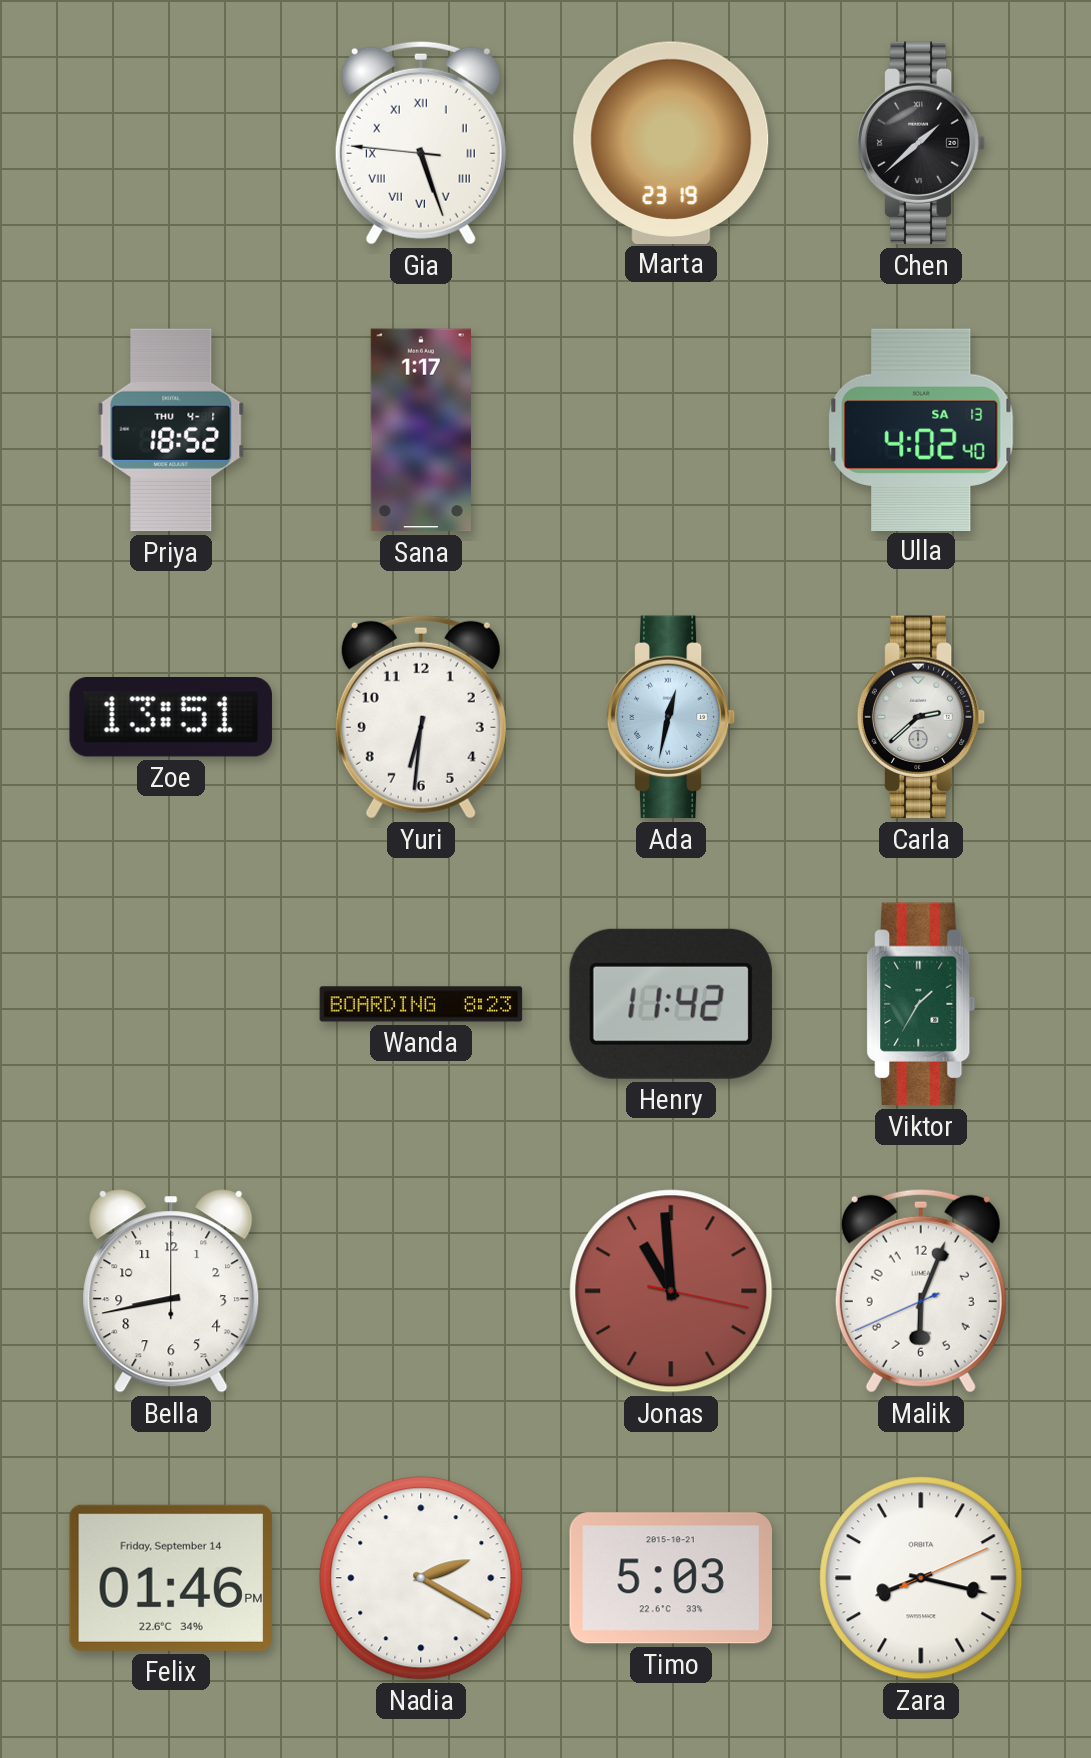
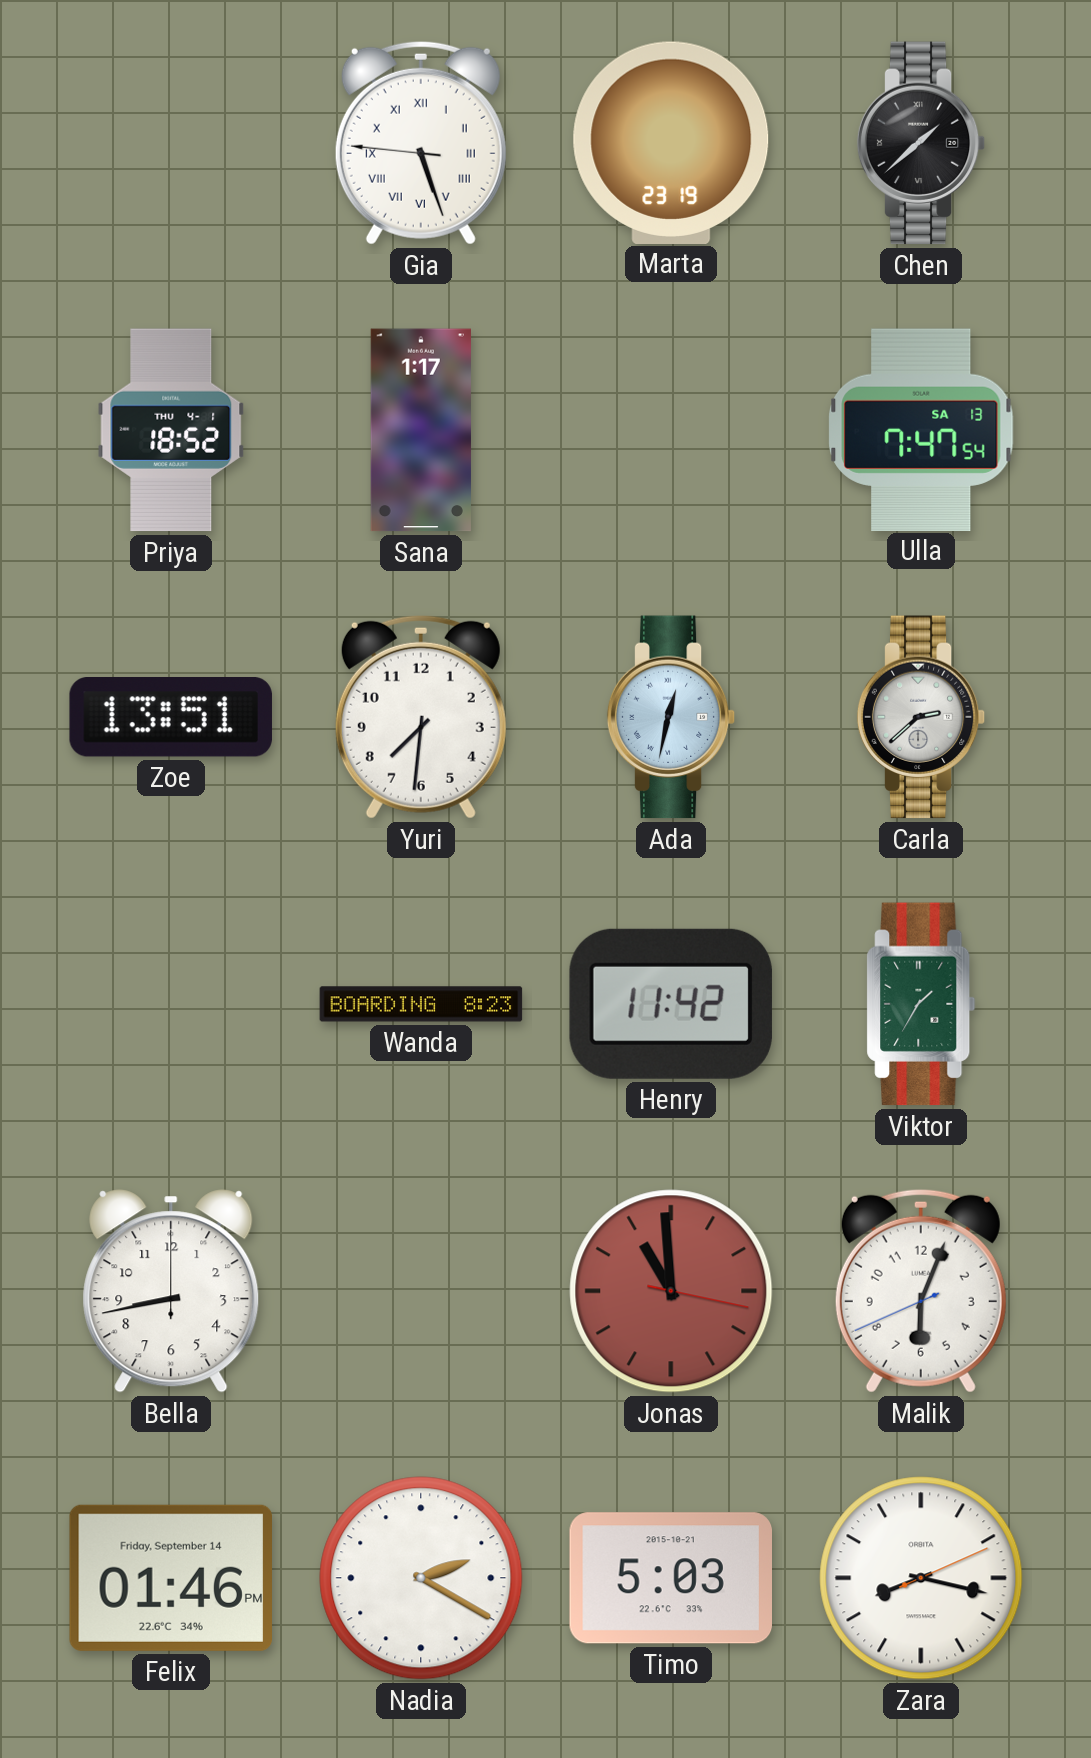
Ulla: 4:02 -> 7:47
Yuri: 6:31 -> 7:31
